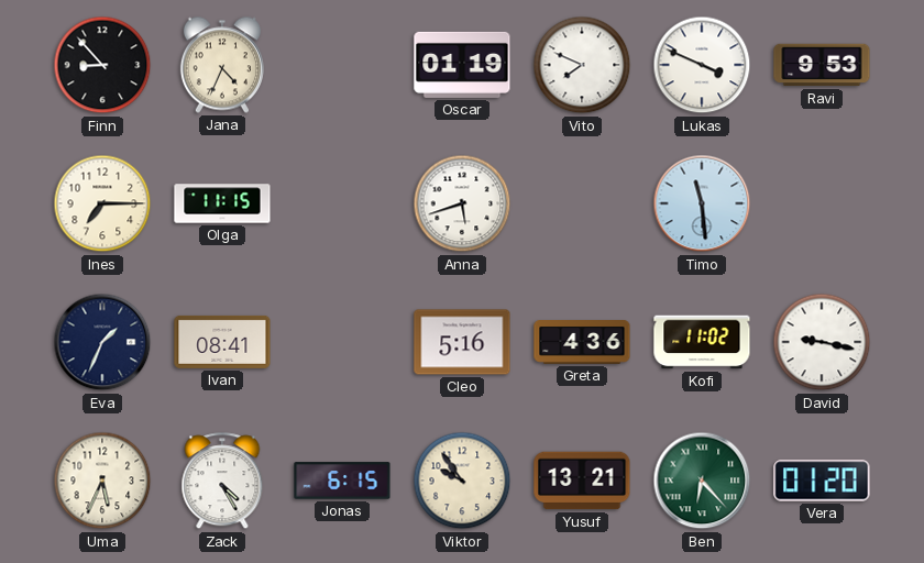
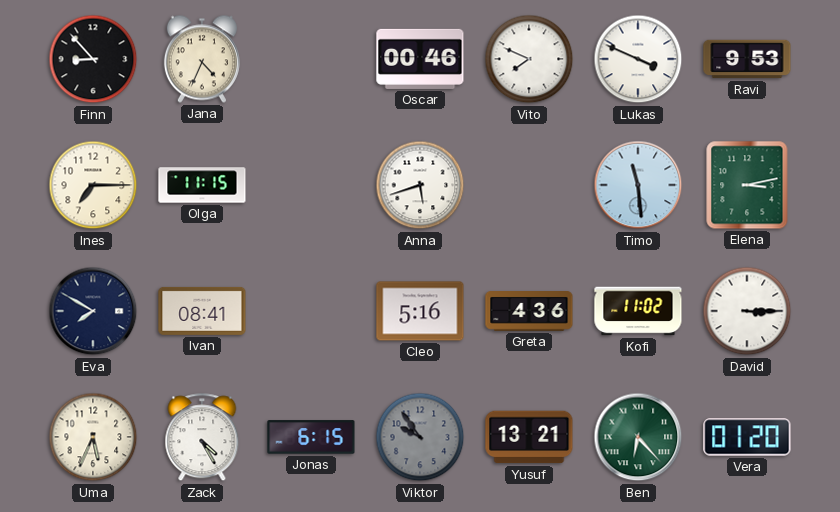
Oscar: 01:19 -> 00:46
Elena: none -> 3:13
Eva: 1:34 -> 7:50
David: 9:17 -> 3:15
Viktor dial: cream -> grey
